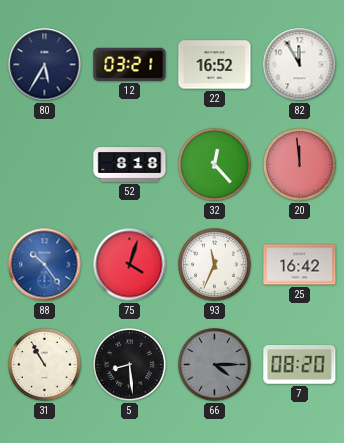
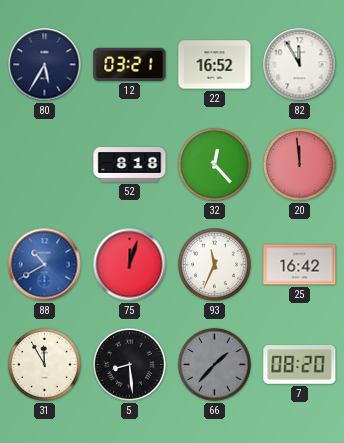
88: 10:24 -> 10:40
75: 4:03 -> 12:03
31: 10:55 -> 11:55
66: 4:15 -> 1:37
